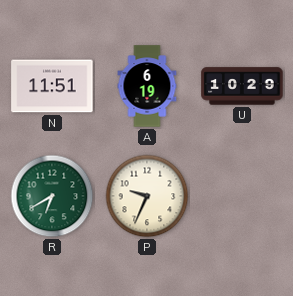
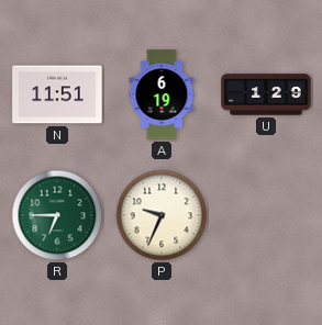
U: 10:29 -> 1:29
R: 6:40 -> 6:45
